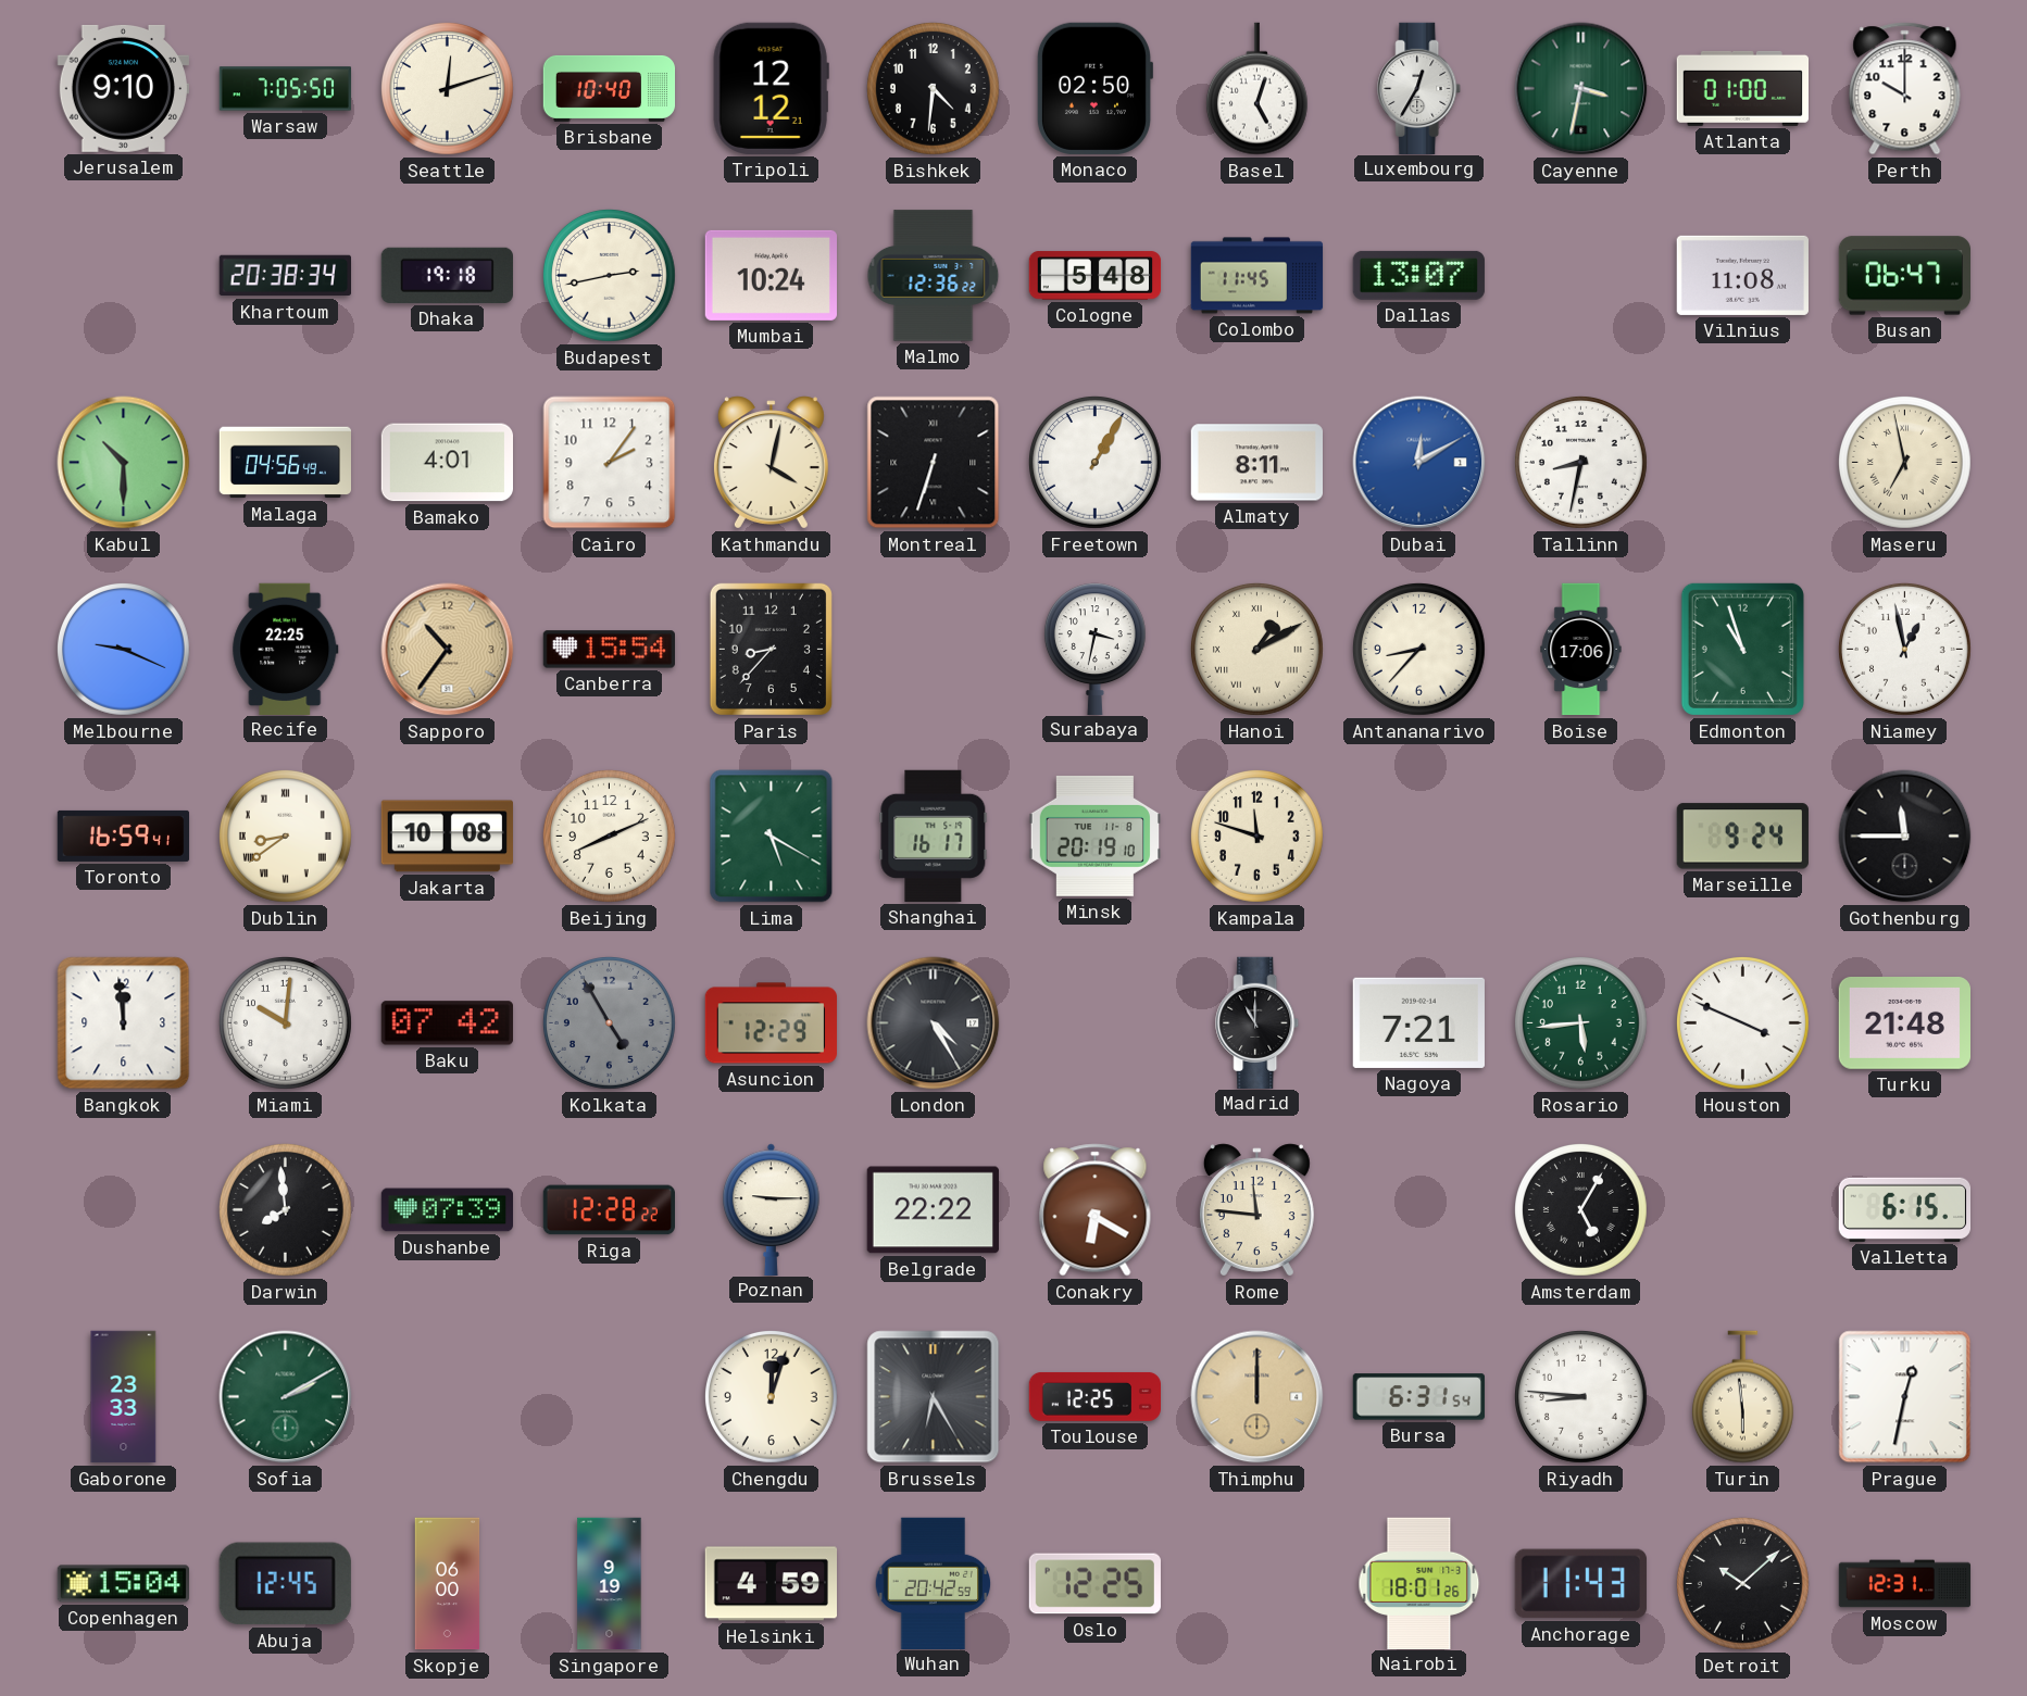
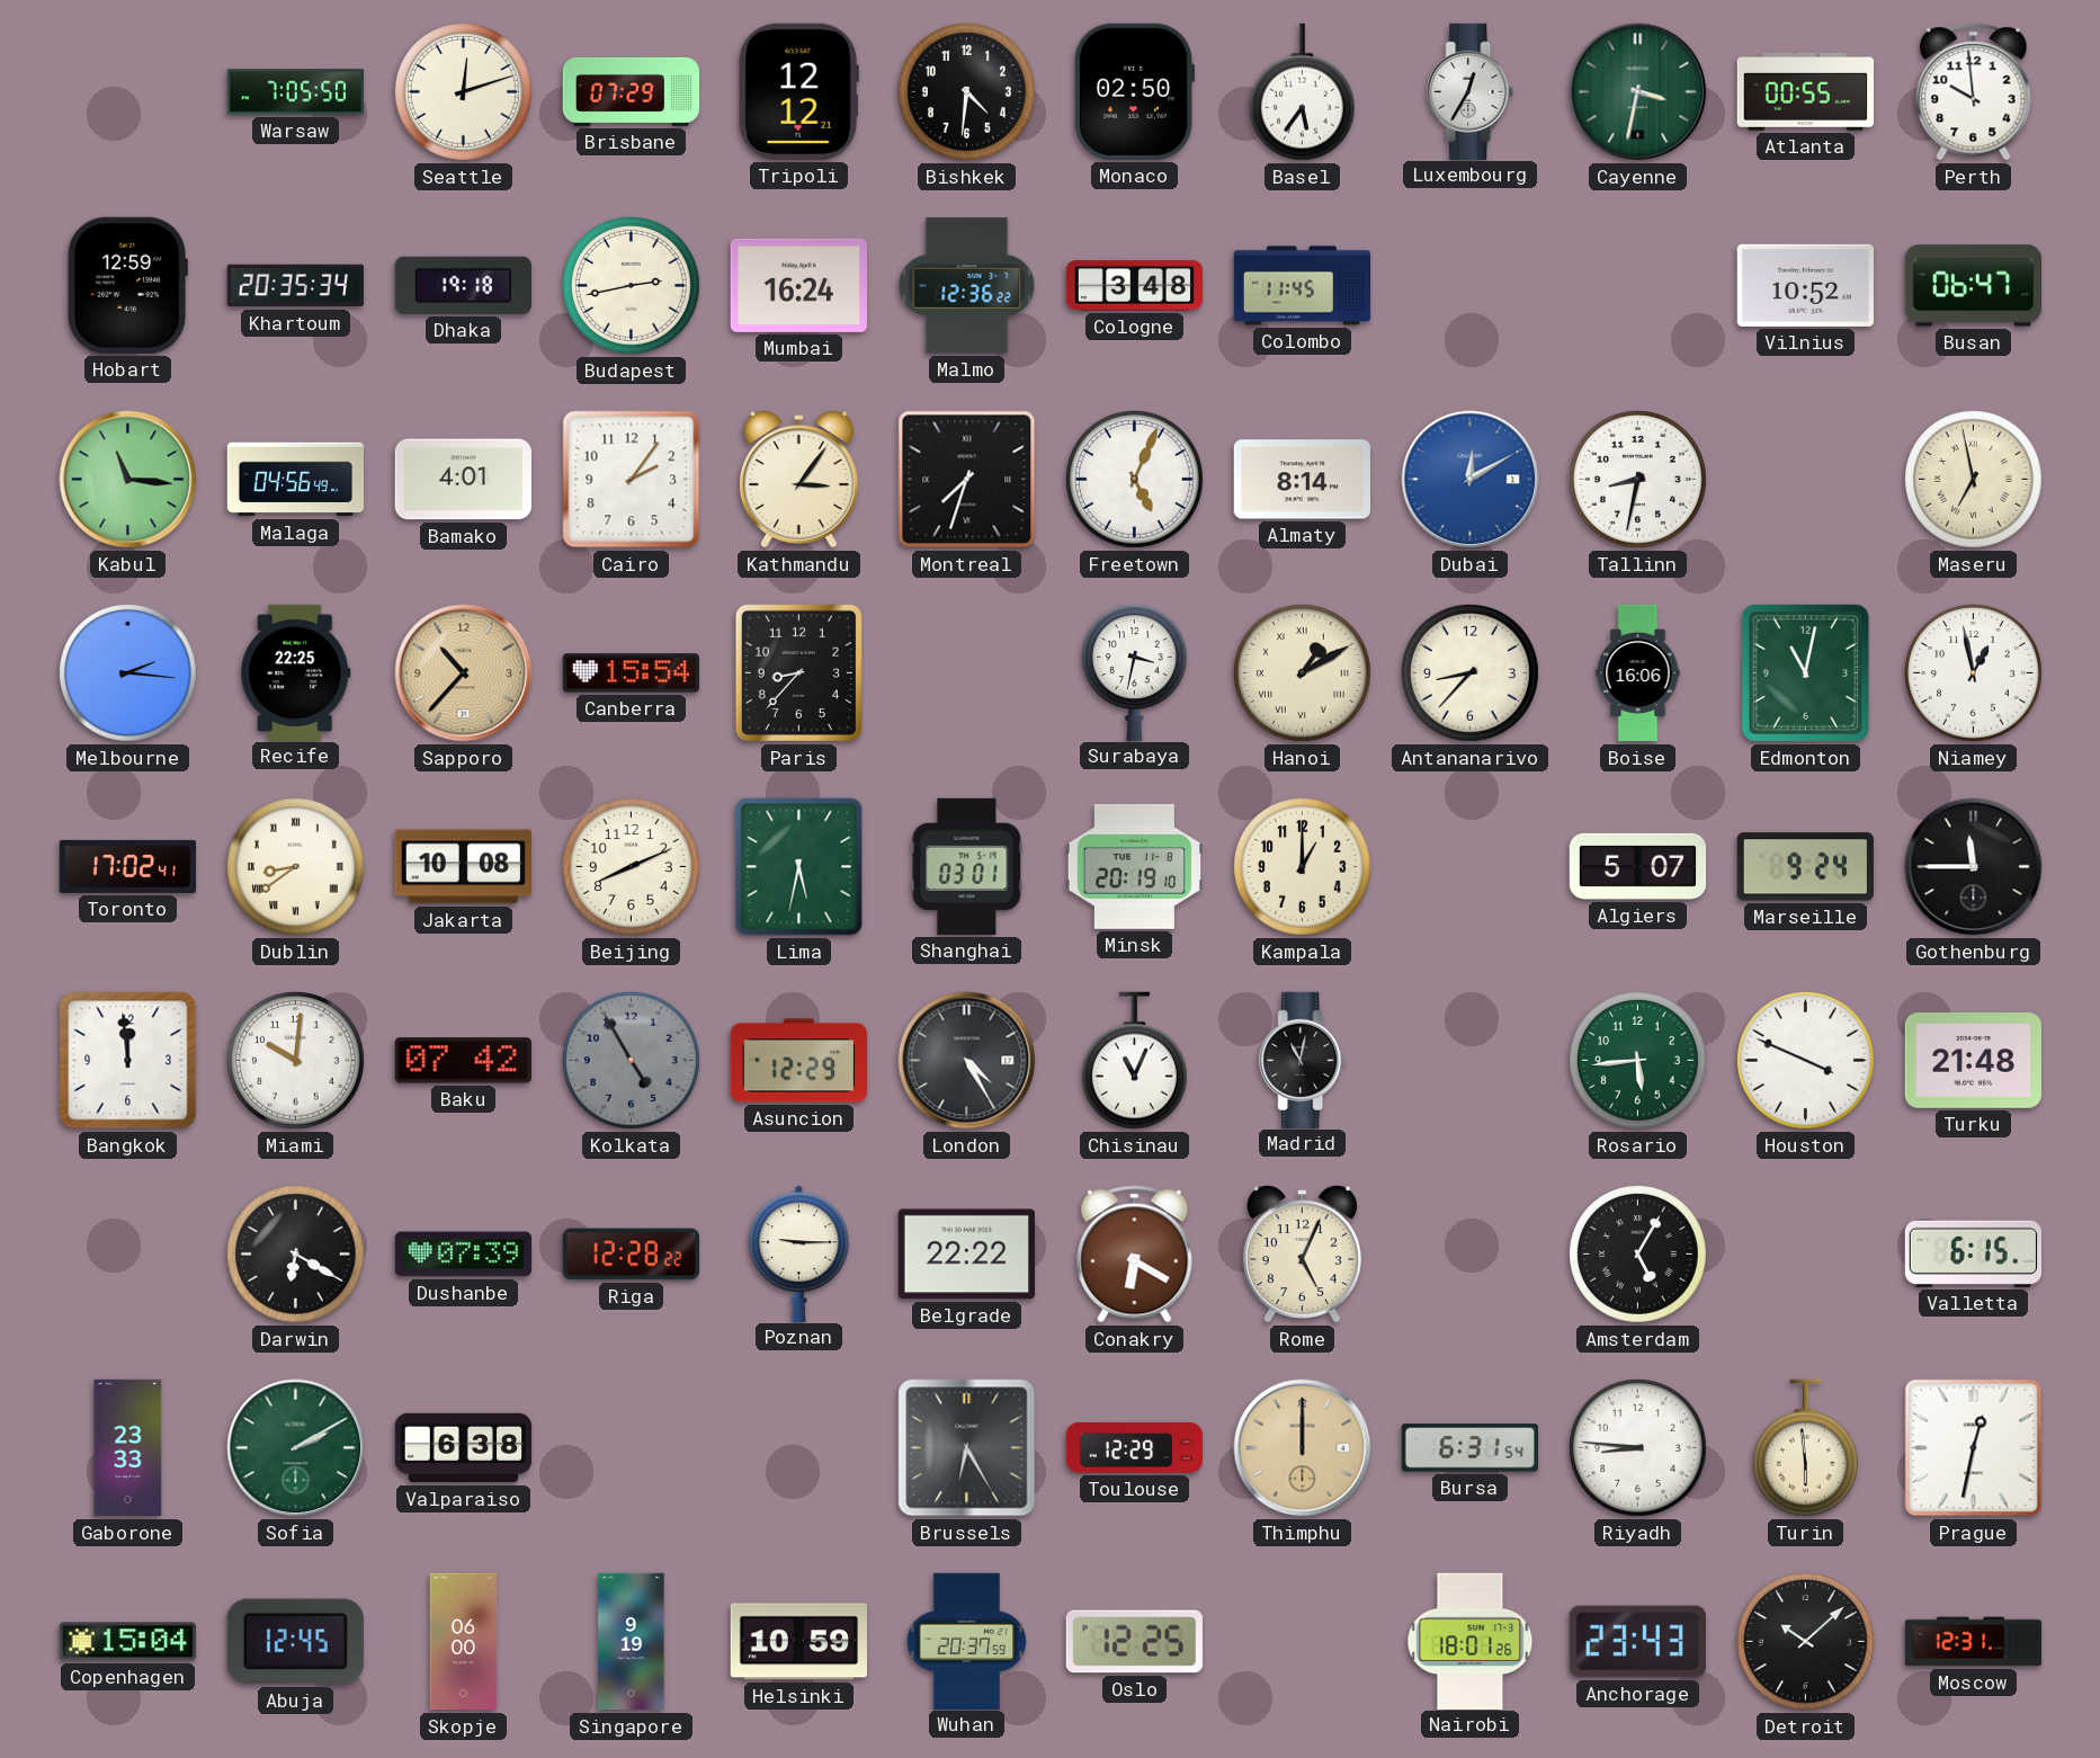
Jerusalem: 9:10 -> none
Brisbane: 10:40 -> 07:29
Basel: 5:03 -> 5:36
Atlanta: 01:00 -> 00:55
Perth: 10:00 -> 9:59
Hobart: none -> 12:59
Khartoum: 20:38 -> 20:35
Mumbai: 10:24 -> 16:24
Cologne: 5:48 -> 3:48
Dallas: 13:07 -> none
Vilnius: 11:08 -> 10:52
Kabul: 10:30 -> 11:16
Kathmandu: 4:02 -> 3:06
Montreal: 6:33 -> 7:33
Freetown: 1:05 -> 5:04
Almaty: 8:11 -> 8:14
Melbourne: 9:19 -> 2:16
Sapporo: 10:36 -> 10:37
Boise: 17:06 -> 16:06
Edmonton: 10:57 -> 11:02
Toronto: 16:59 -> 17:02
Lima: 5:20 -> 5:32
Shanghai: 16:17 -> 03:01
Kampala: 11:48 -> 1:00
Algiers: none -> 5:07
Chisinau: none -> 11:04
Madrid: 11:00 -> 11:02
Nagoya: 7:21 -> none
Darwin: 7:59 -> 6:20
Rome: 11:46 -> 5:04
Valparaiso: none -> 6:38
Chengdu: 12:03 -> none
Toulouse: 12:25 -> 12:29
Helsinki: 4:59 -> 10:59
Wuhan: 20:42 -> 20:37
Anchorage: 11:43 -> 23:43
